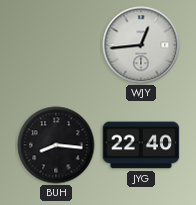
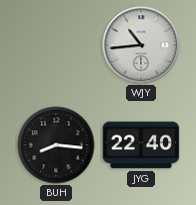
WJY: 12:44 -> 10:44
